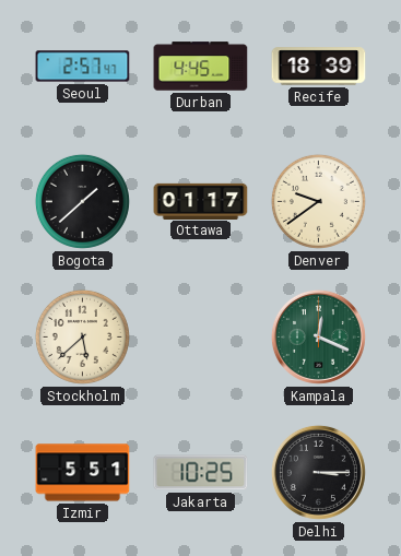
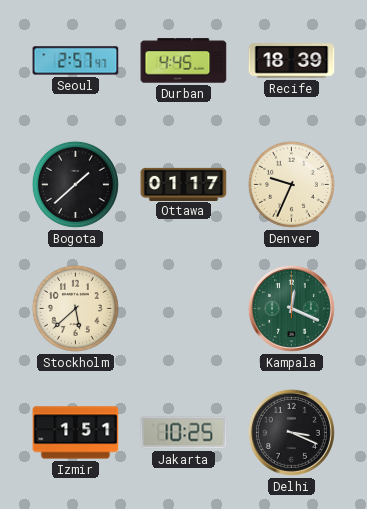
Denver: 9:39 -> 9:34
Izmir: 5:51 -> 1:51
Delhi: 3:15 -> 3:19
